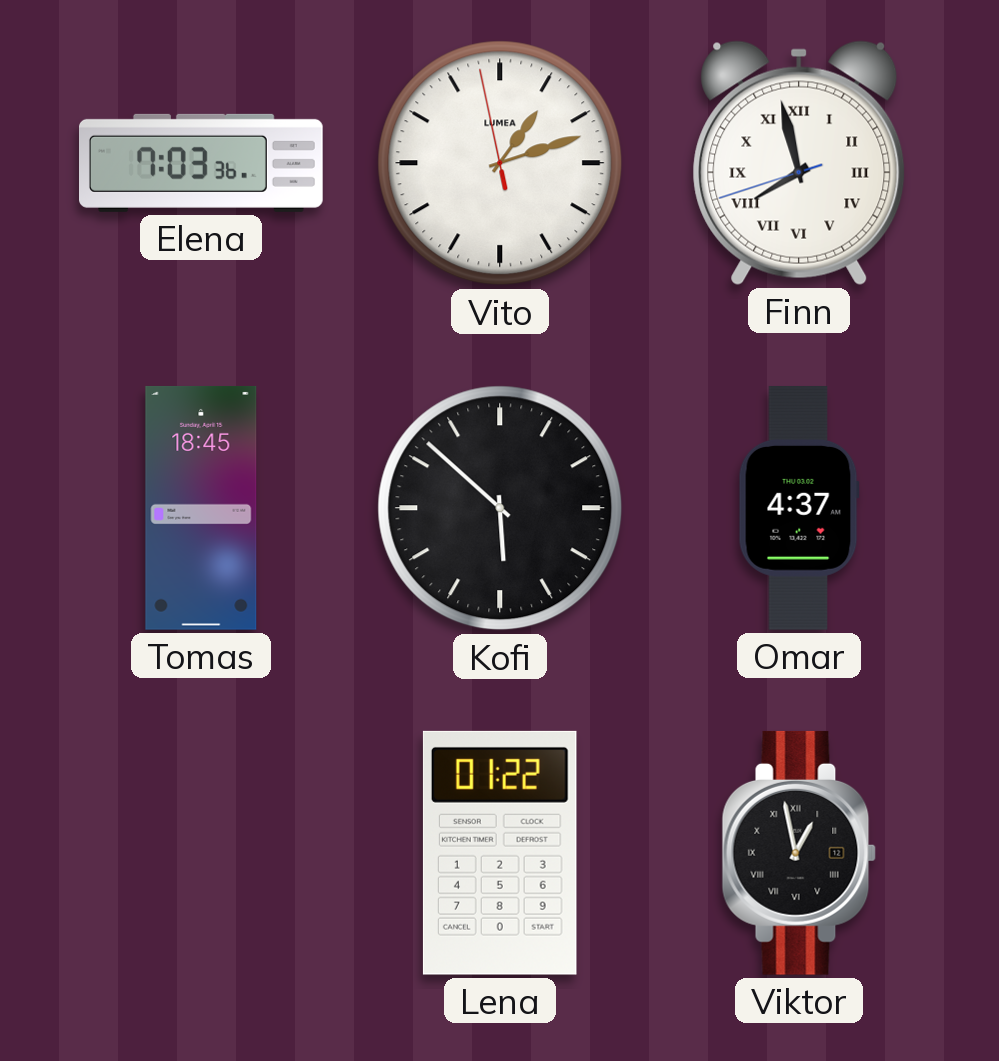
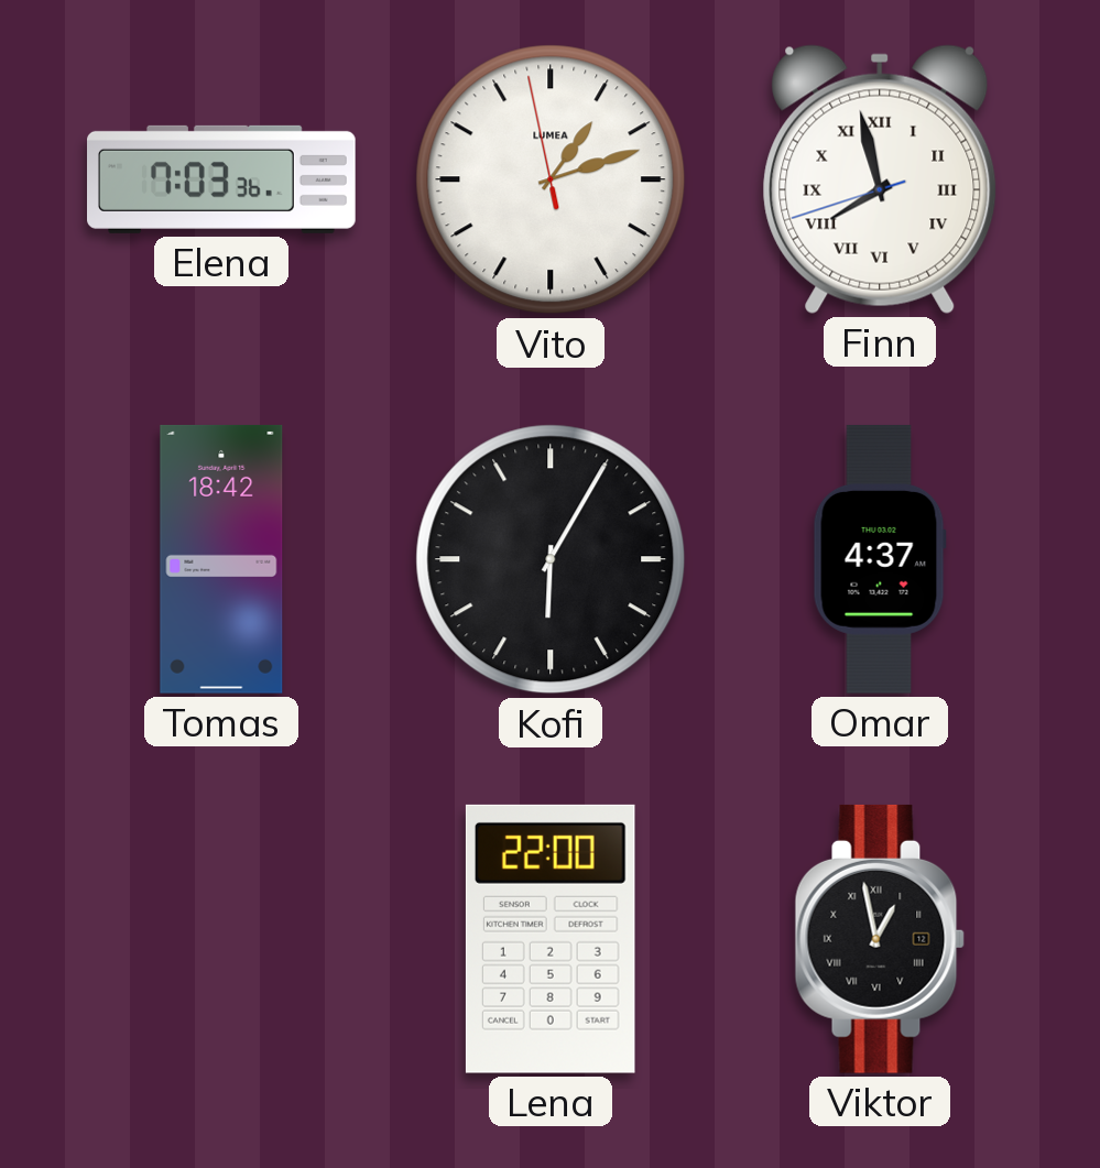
Tomas: 18:45 -> 18:42
Kofi: 5:52 -> 6:05
Lena: 01:22 -> 22:00
